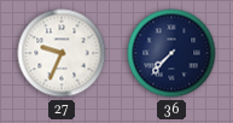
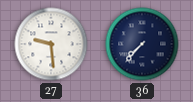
27: 9:34 -> 9:29
